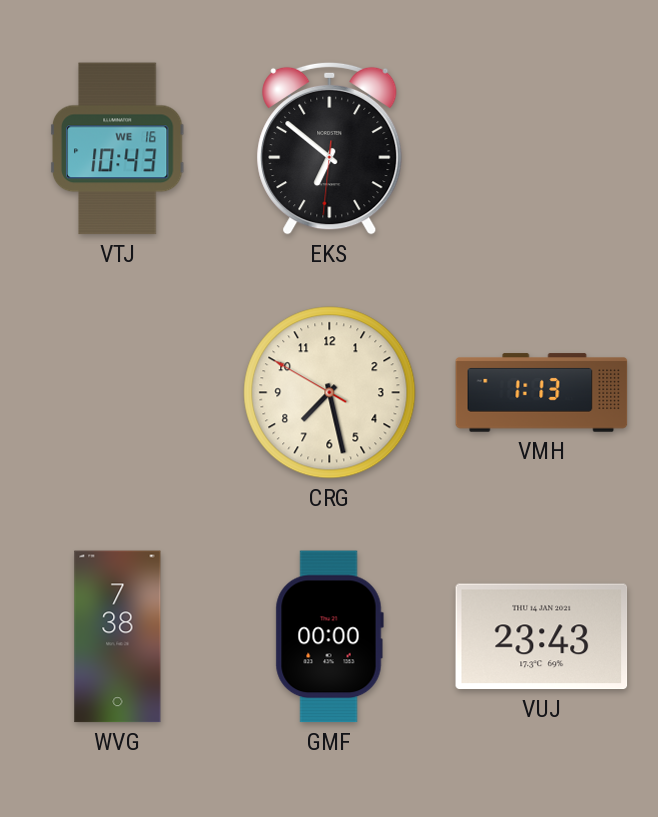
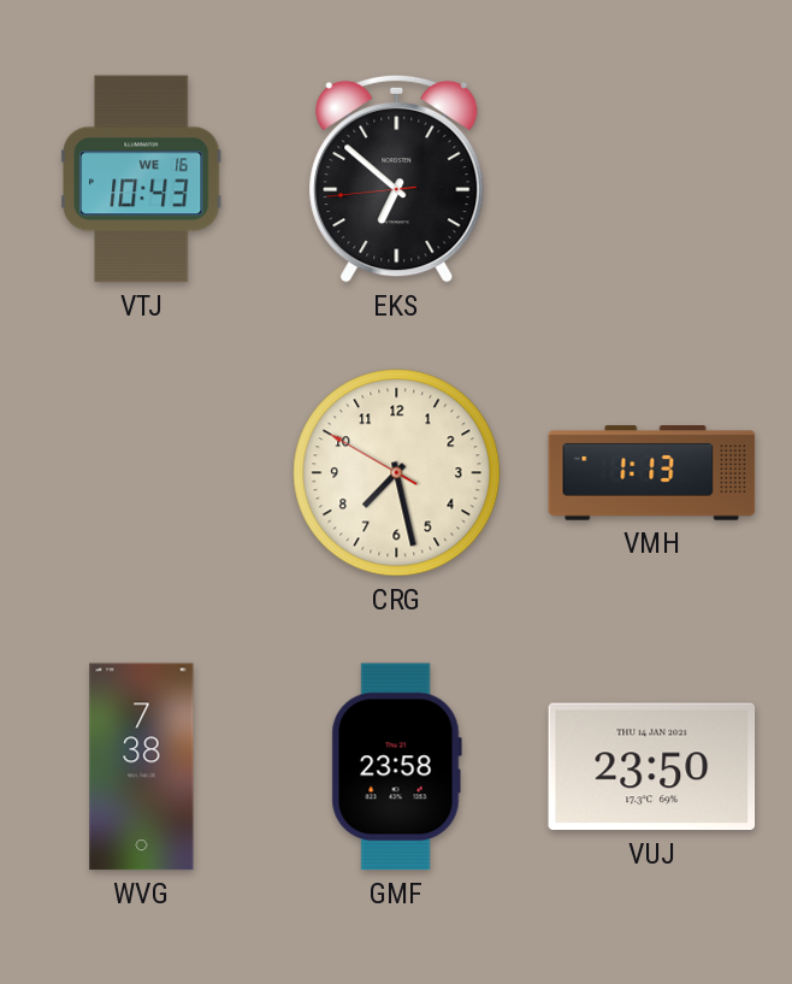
EKS: 6:51:31 -> 6:51:44
GMF: 00:00 -> 23:58
VUJ: 23:43 -> 23:50
